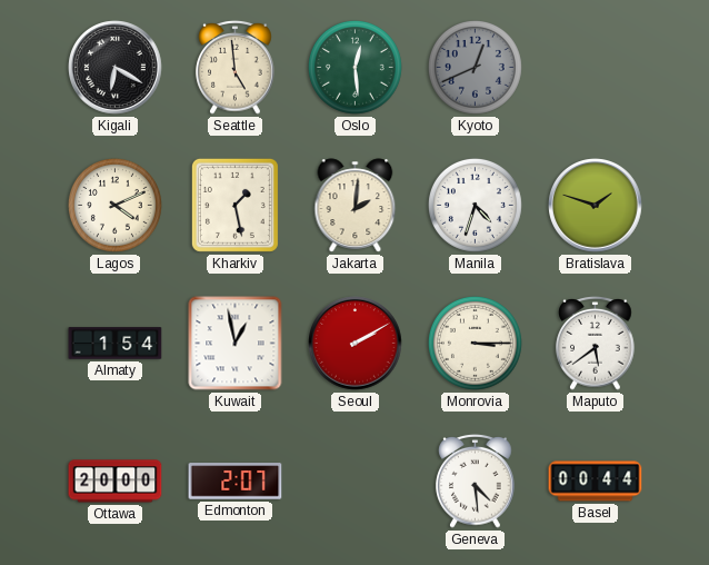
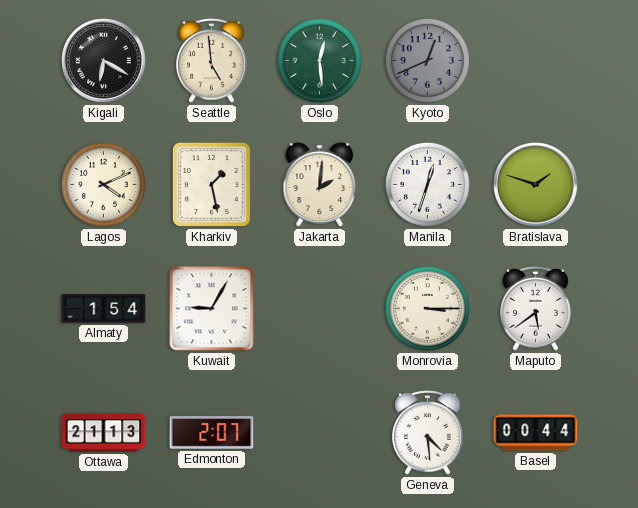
Manila: 4:33 -> 12:33
Kuwait: 12:58 -> 9:05
Seoul: 2:10 -> none
Ottawa: 20:00 -> 21:13
